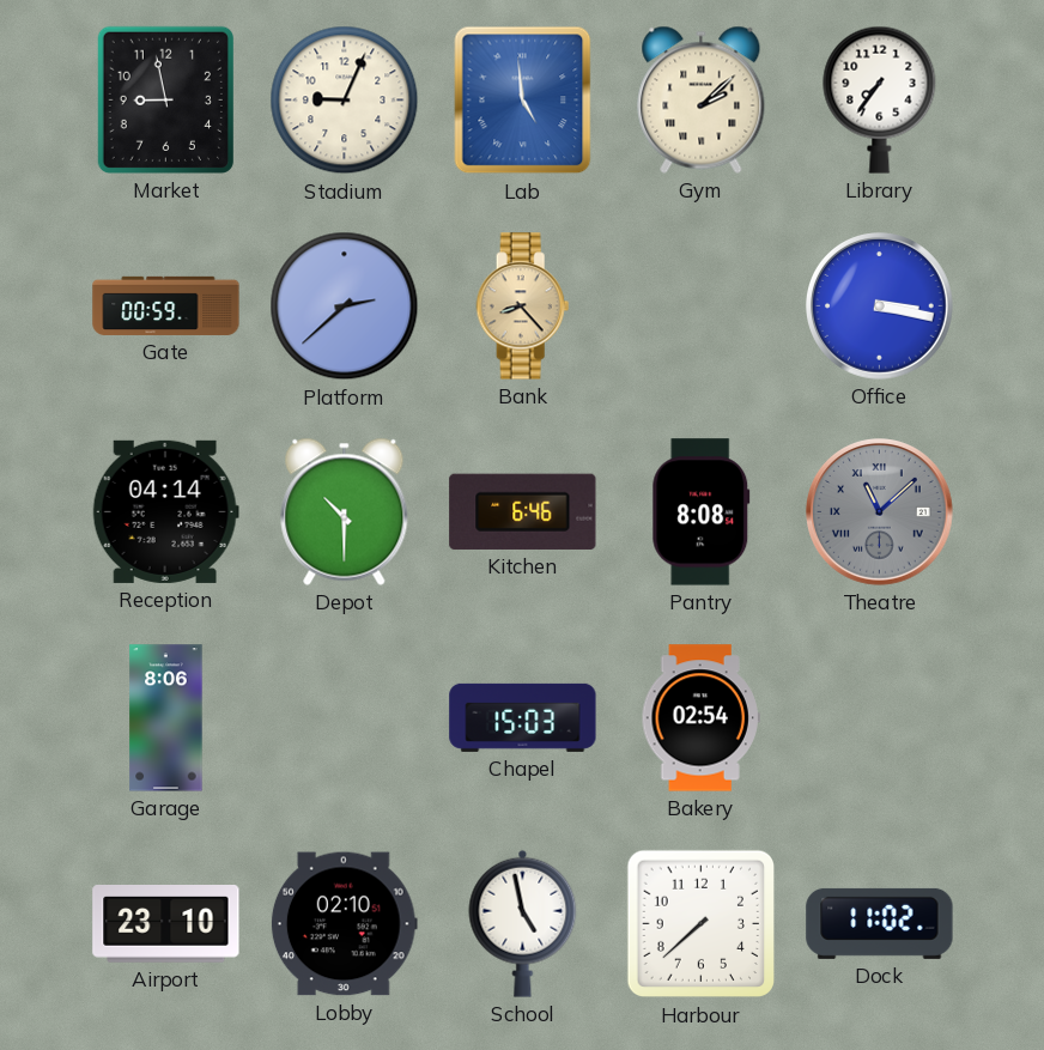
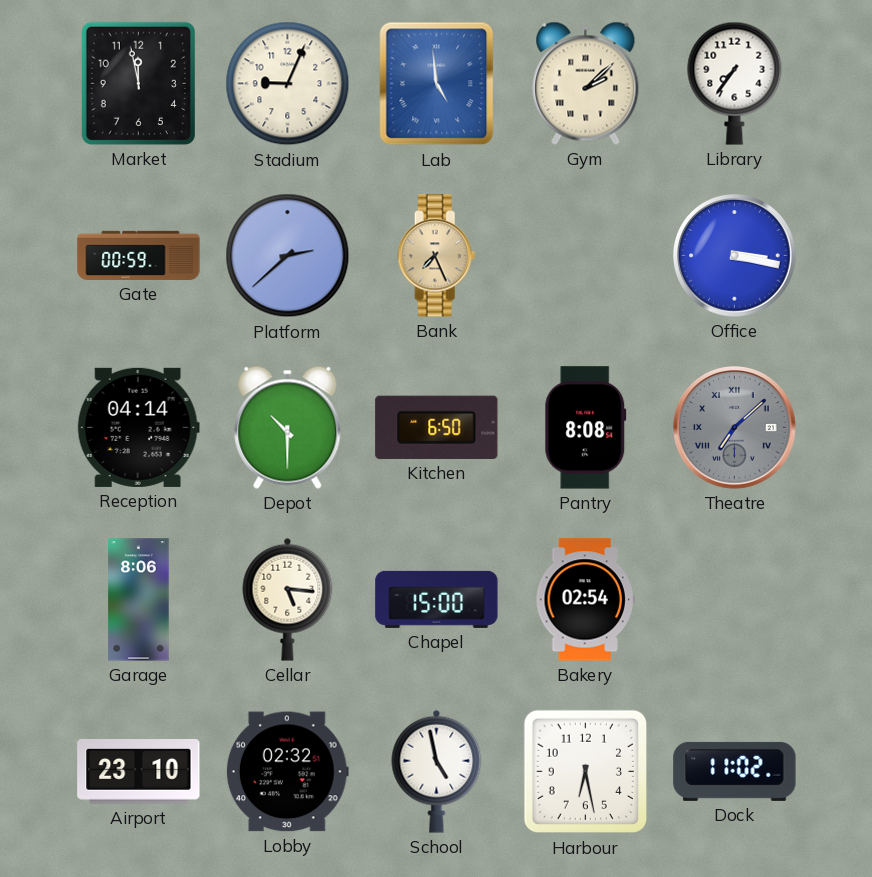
Market: 8:58 -> 11:58
Bank: 8:23 -> 7:26
Kitchen: 6:46 -> 6:50
Theatre: 11:08 -> 7:08
Cellar: none -> 5:16
Chapel: 15:03 -> 15:00
Lobby: 02:10 -> 02:32
Harbour: 7:38 -> 6:28
